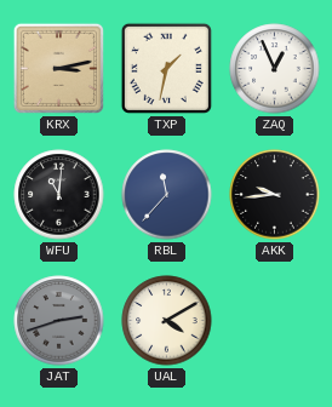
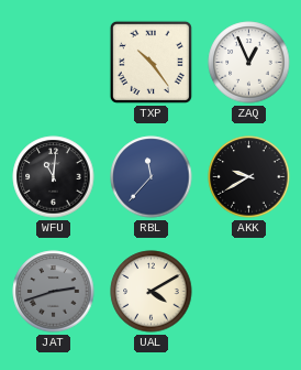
KRX: 3:13 -> none
TXP: 1:32 -> 10:24
AKK: 9:44 -> 9:40
